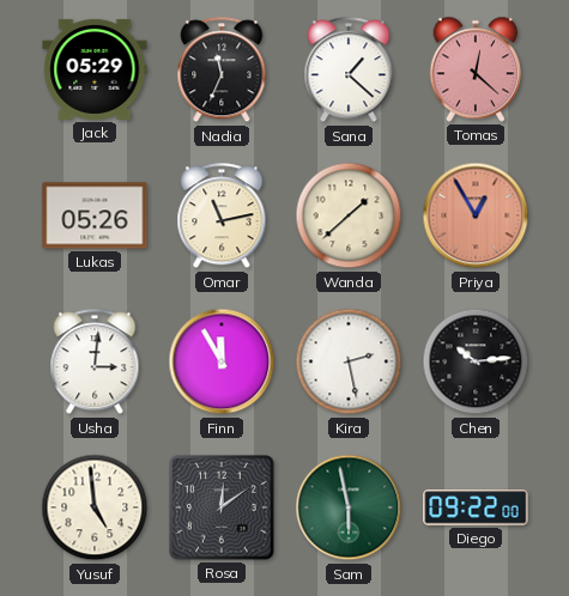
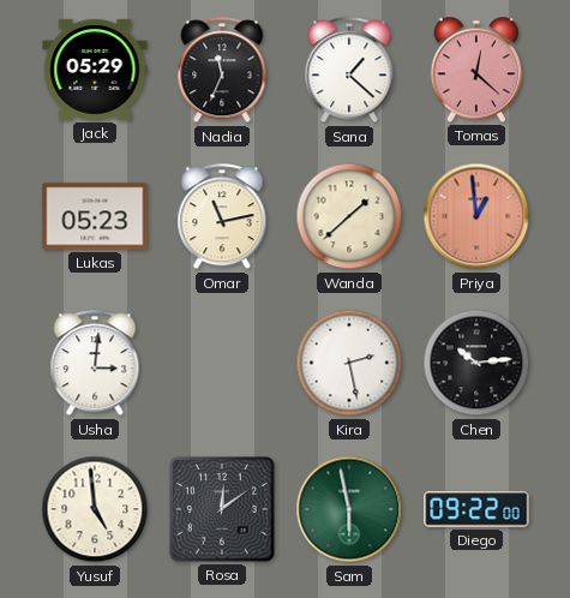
Lukas: 05:26 -> 05:23
Priya: 12:55 -> 12:59
Finn: 11:55 -> none
